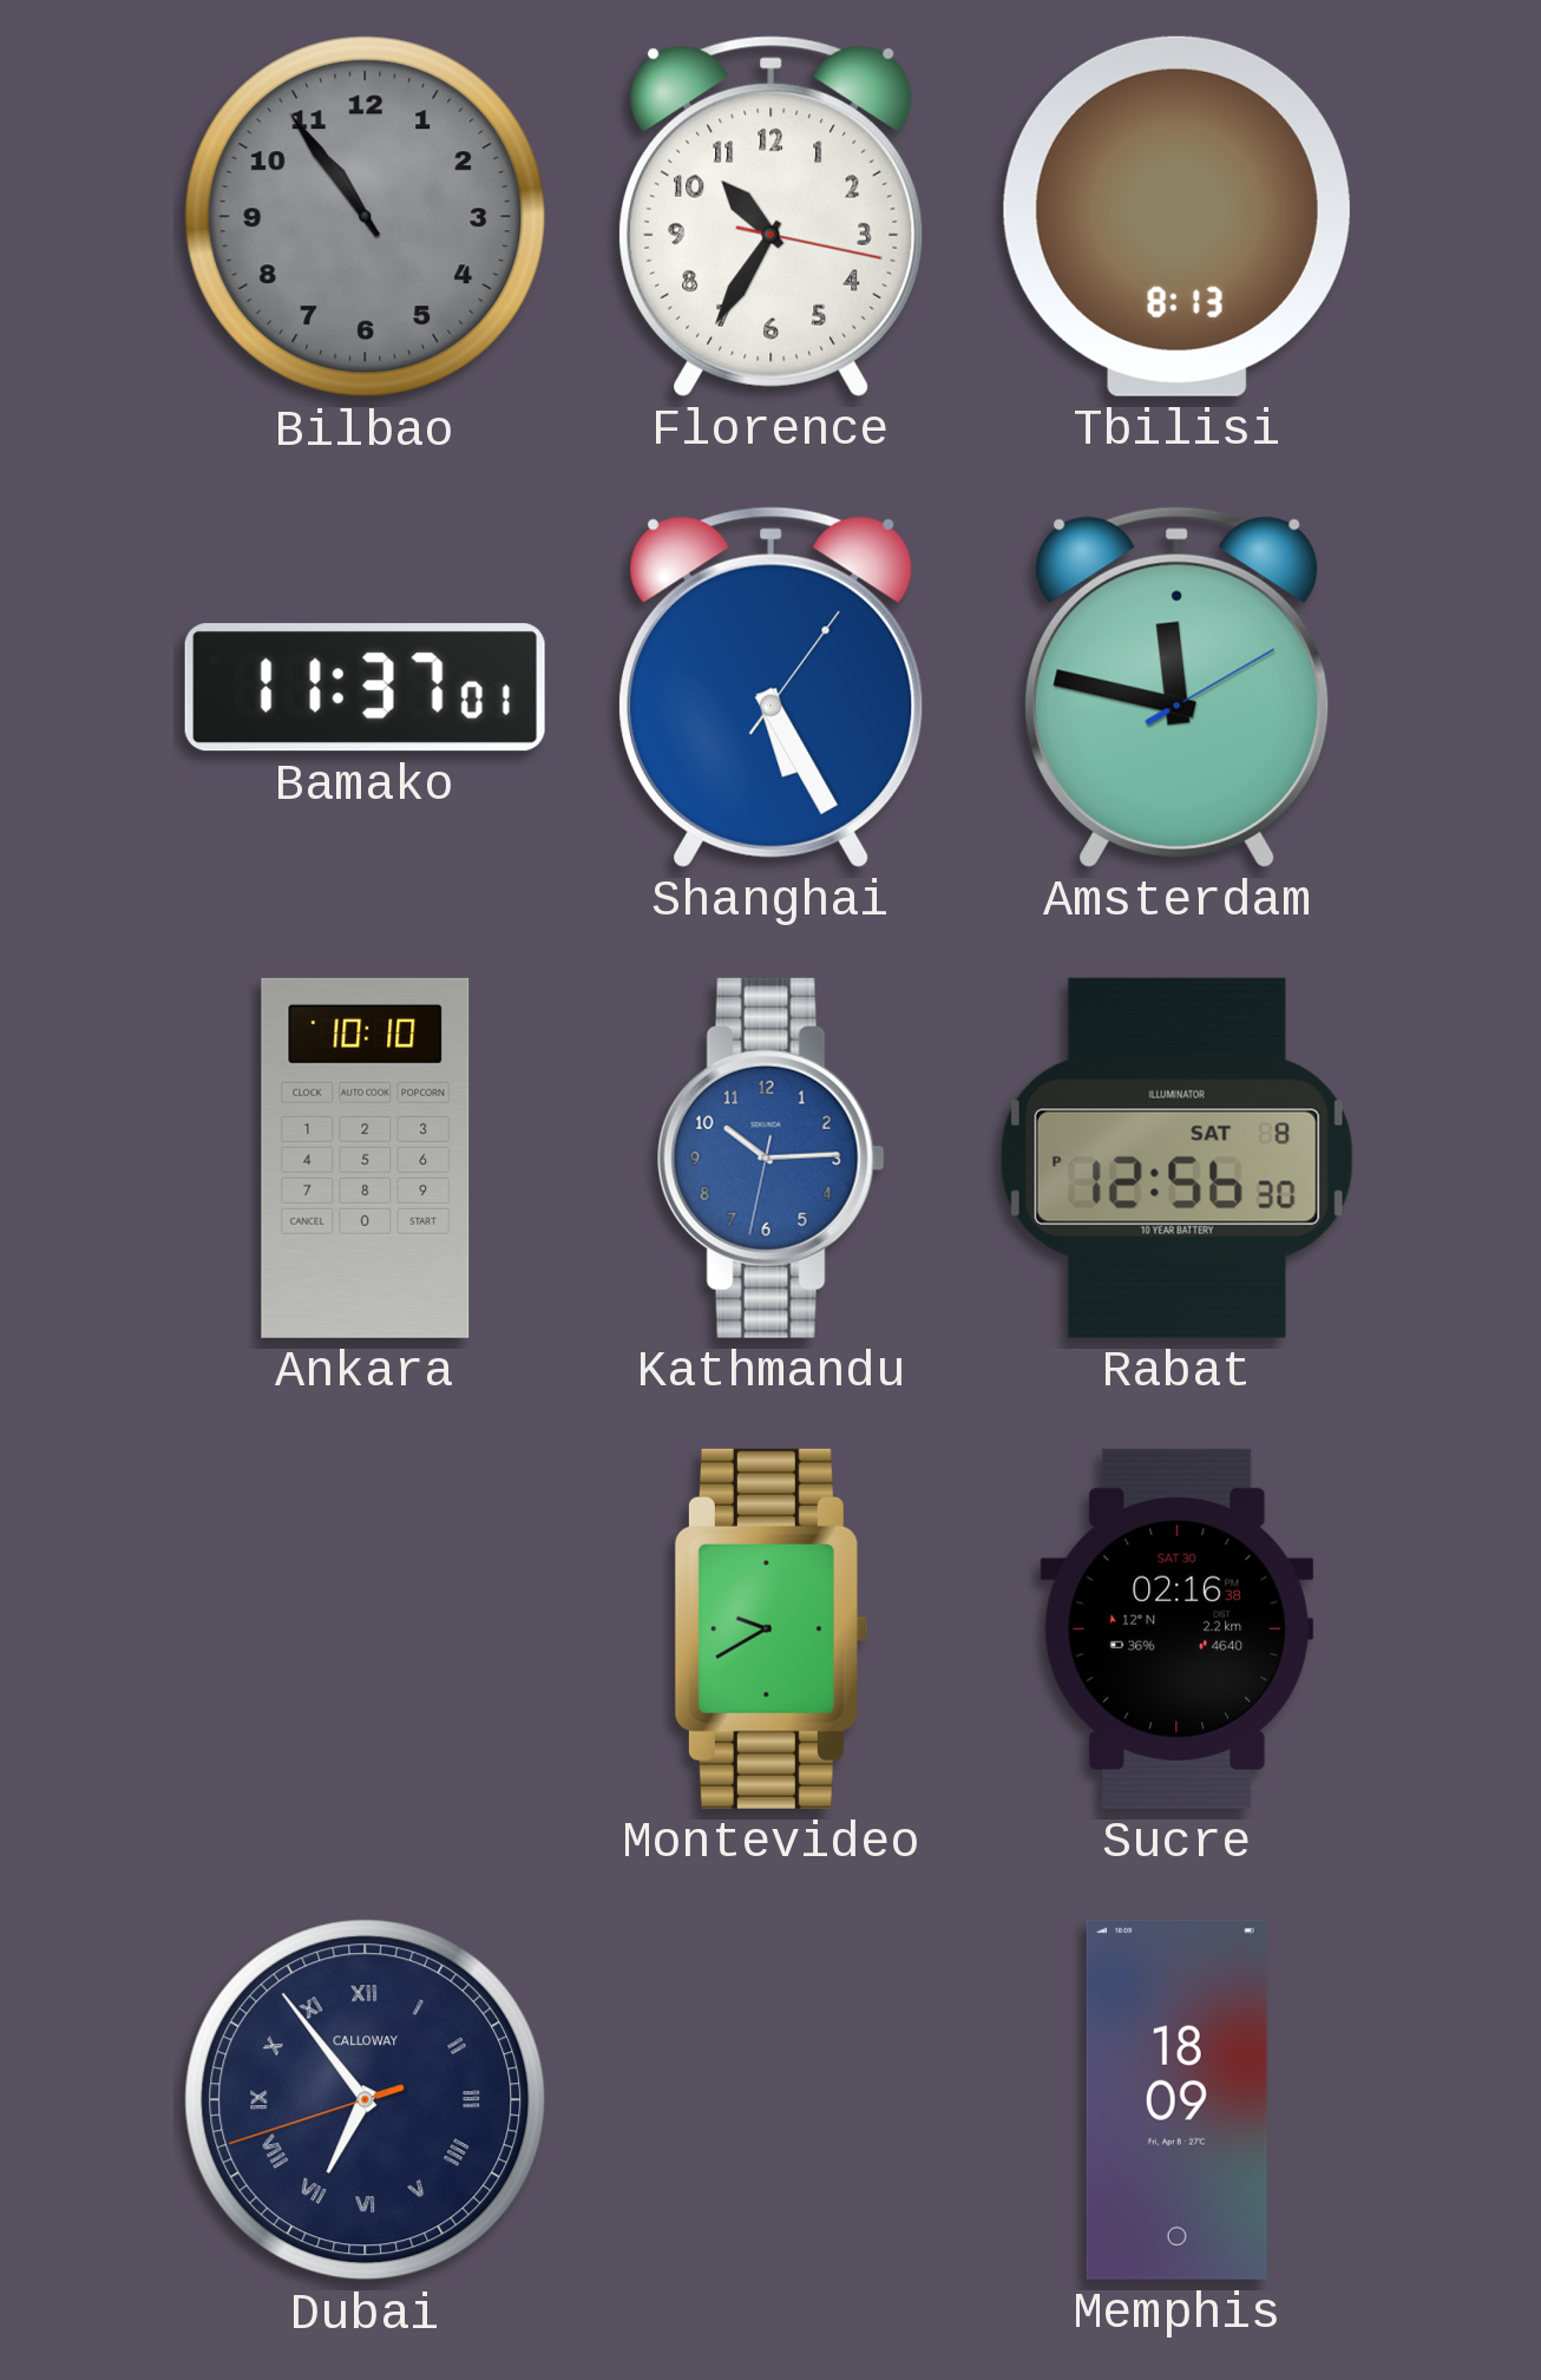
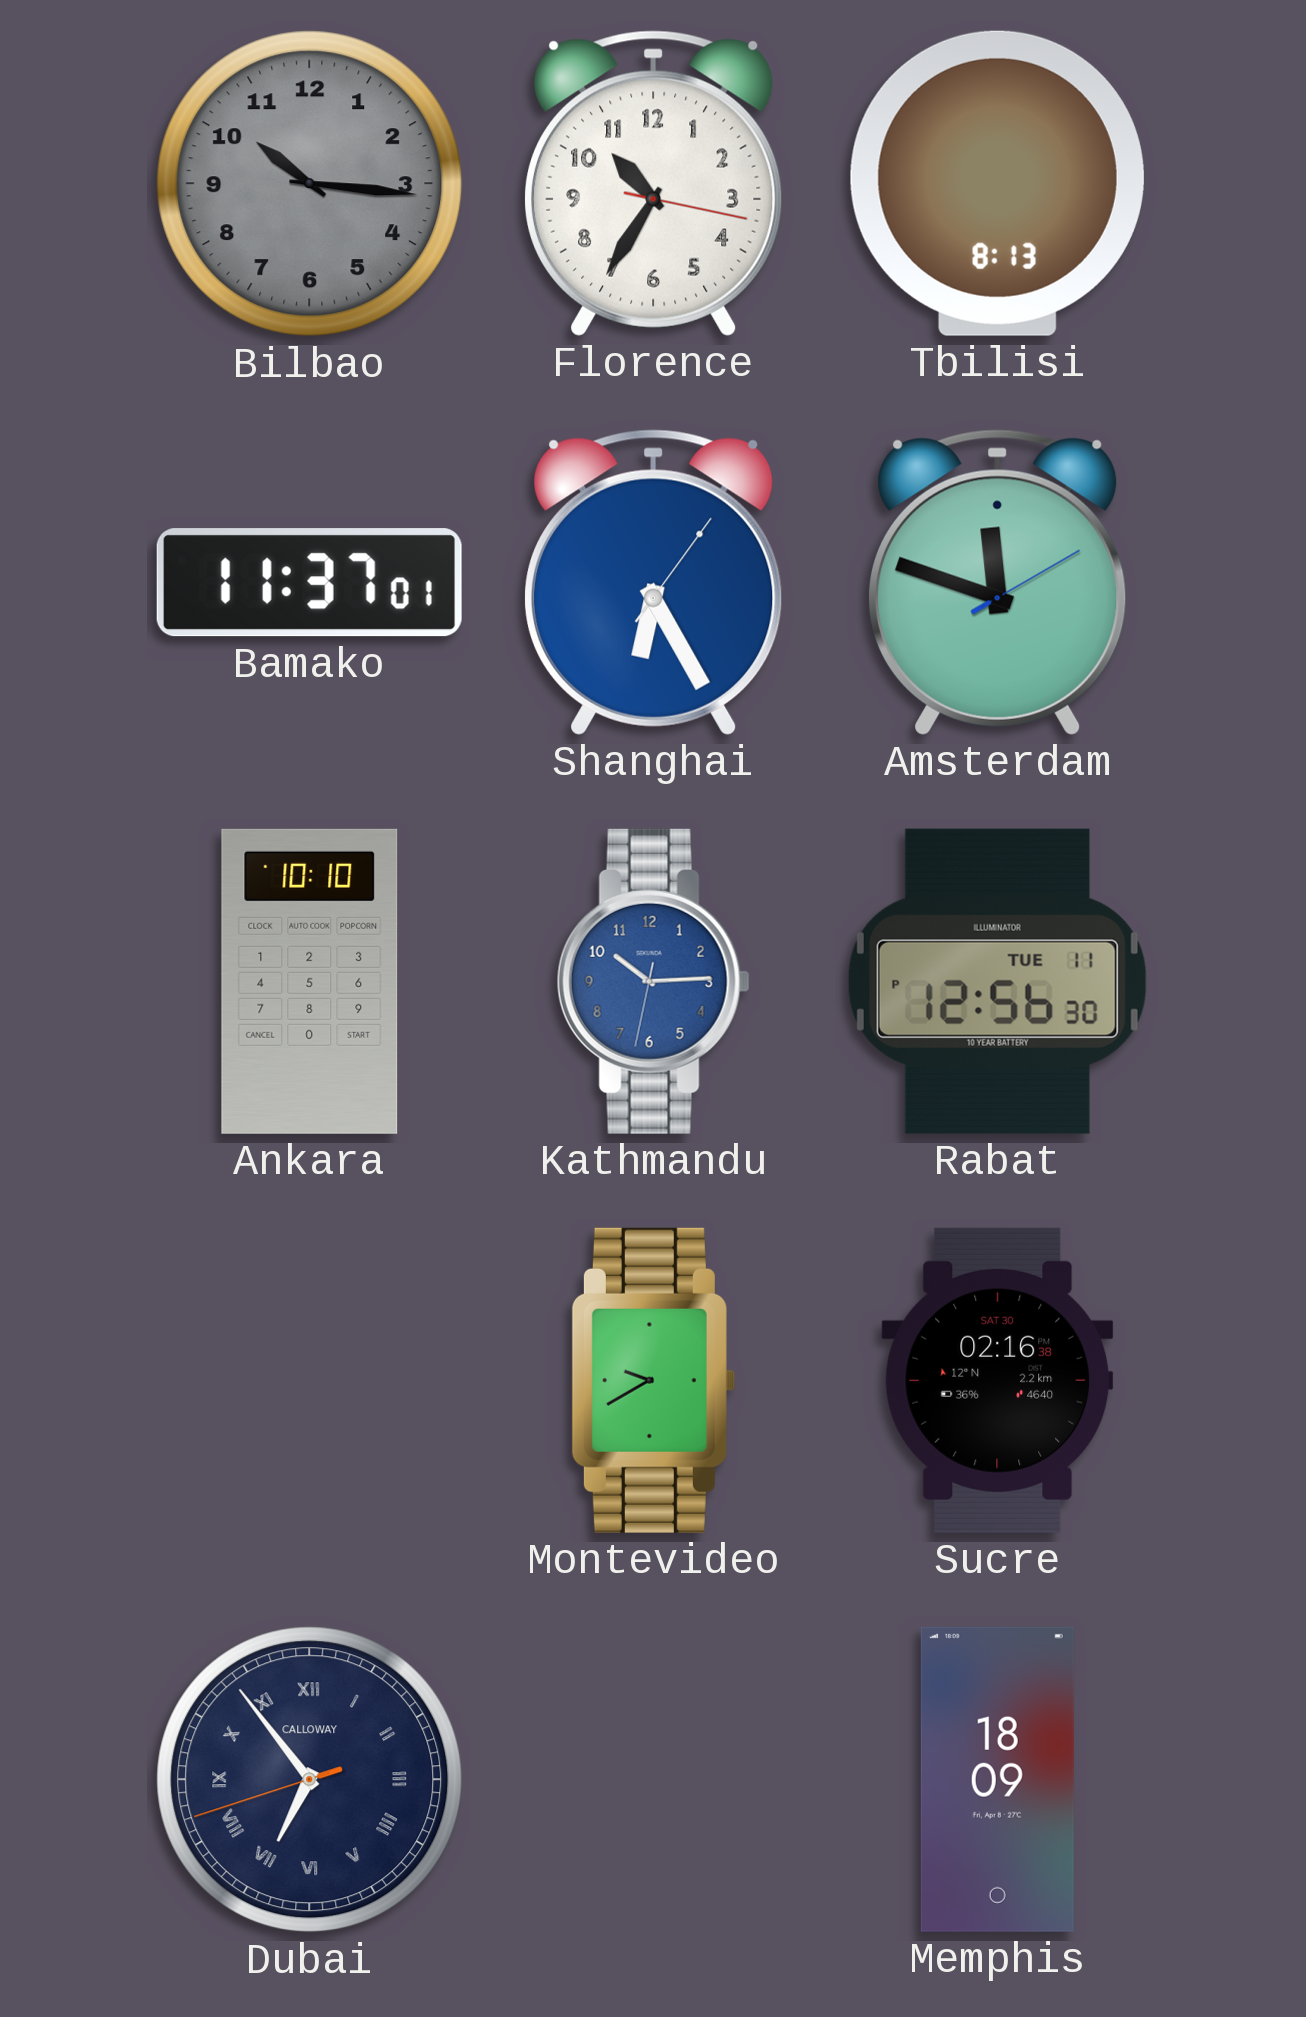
Bilbao: 10:54 -> 10:16
Shanghai: 5:25 -> 6:25
Amsterdam: 11:47 -> 11:48
Rabat date: SAT 8 -> TUE 11
